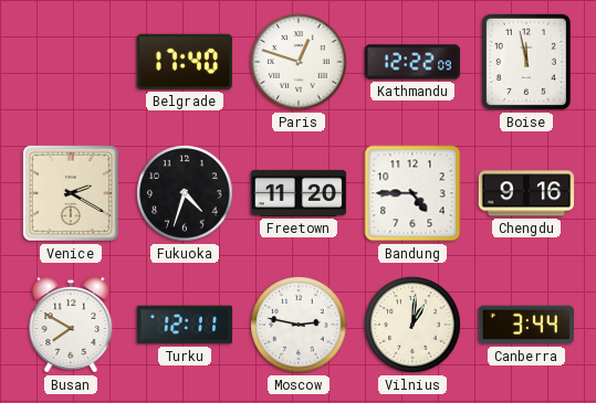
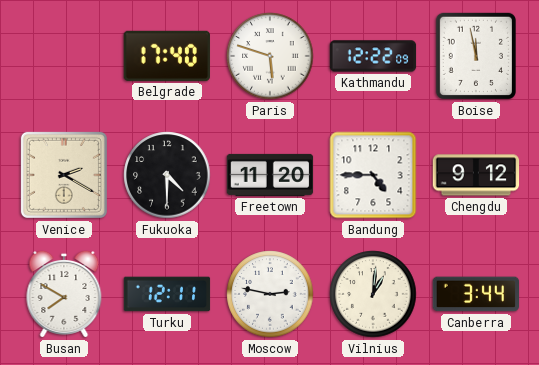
Paris: 12:48 -> 5:48
Fukuoka: 4:33 -> 4:30
Chengdu: 9:16 -> 9:12
